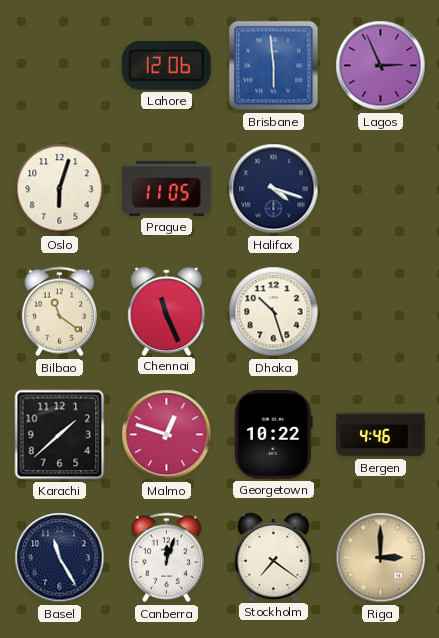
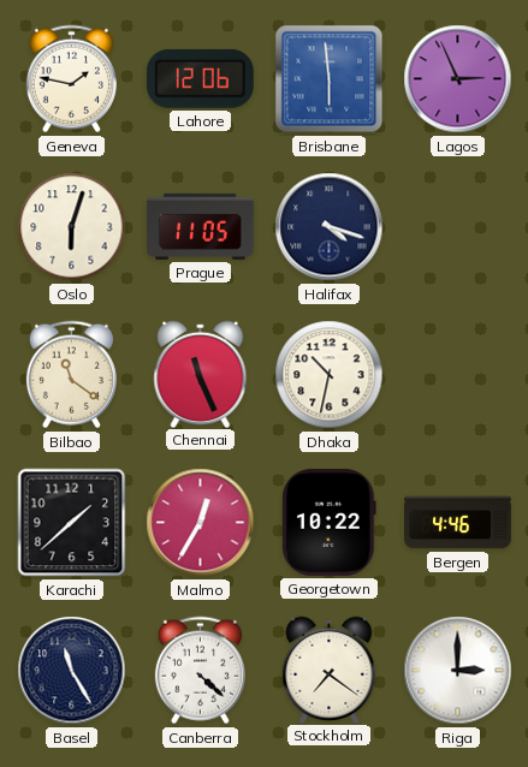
Geneva: none -> 1:47
Dhaka: 10:27 -> 10:32
Malmo: 12:48 -> 12:35
Canberra: 12:03 -> 4:22
Riga dial: champagne -> white
